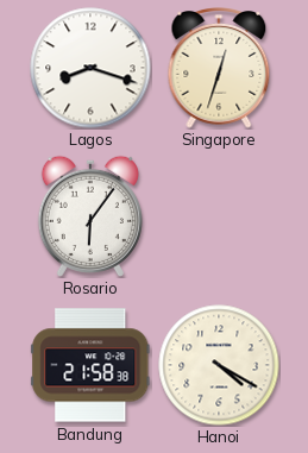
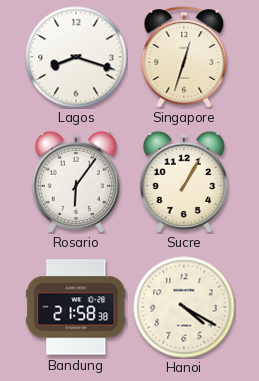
Sucre: none -> 1:05
